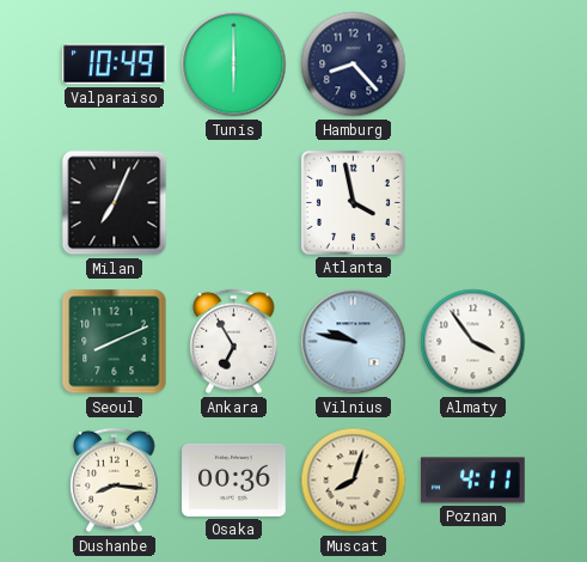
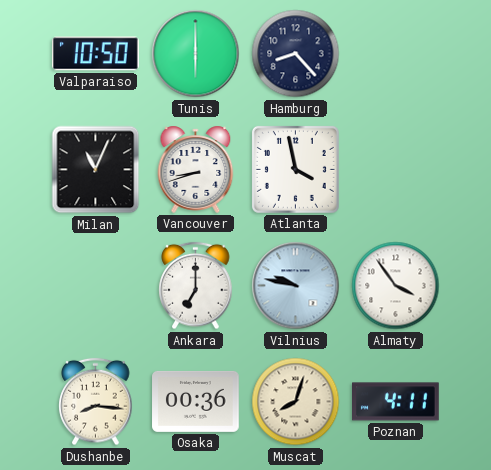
Valparaiso: 10:49 -> 10:50
Milan: 7:04 -> 11:04
Vancouver: none -> 8:42
Seoul: 8:11 -> none
Ankara: 6:55 -> 7:00
